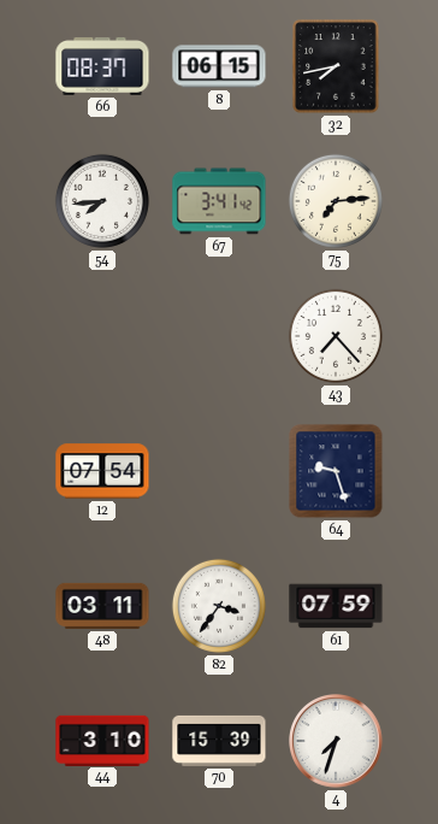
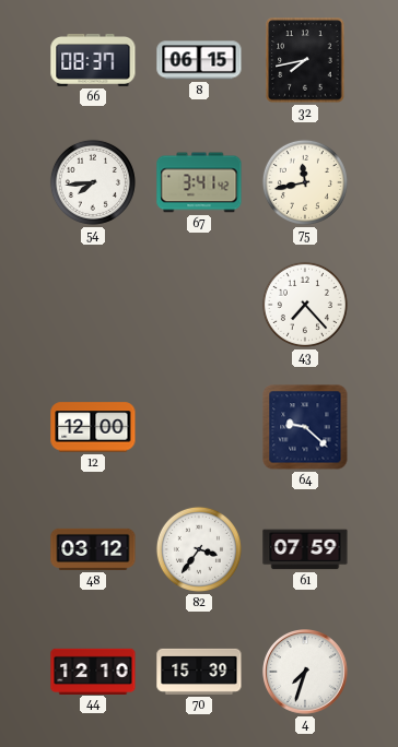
75: 7:14 -> 11:43
12: 07:54 -> 12:00
64: 9:27 -> 9:22
48: 03:11 -> 03:12
44: 3:10 -> 12:10
